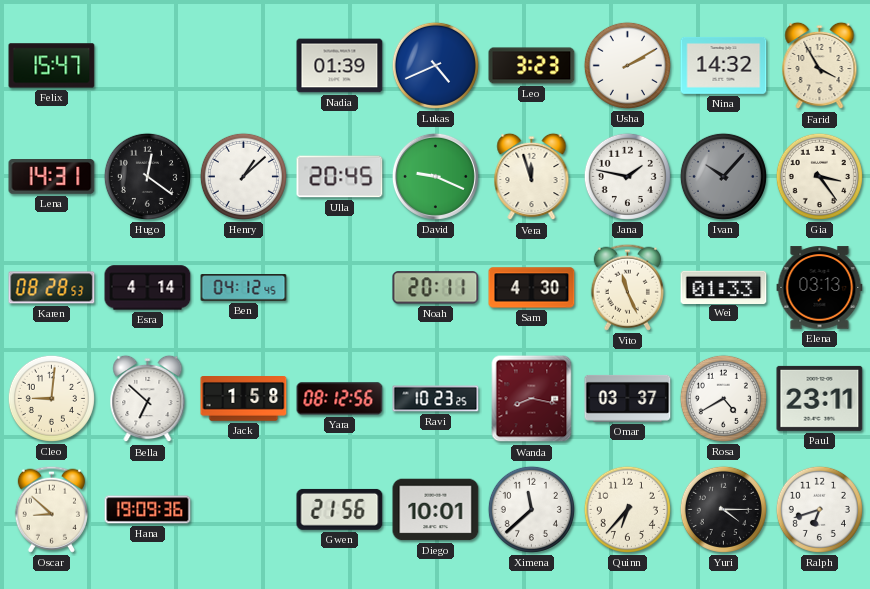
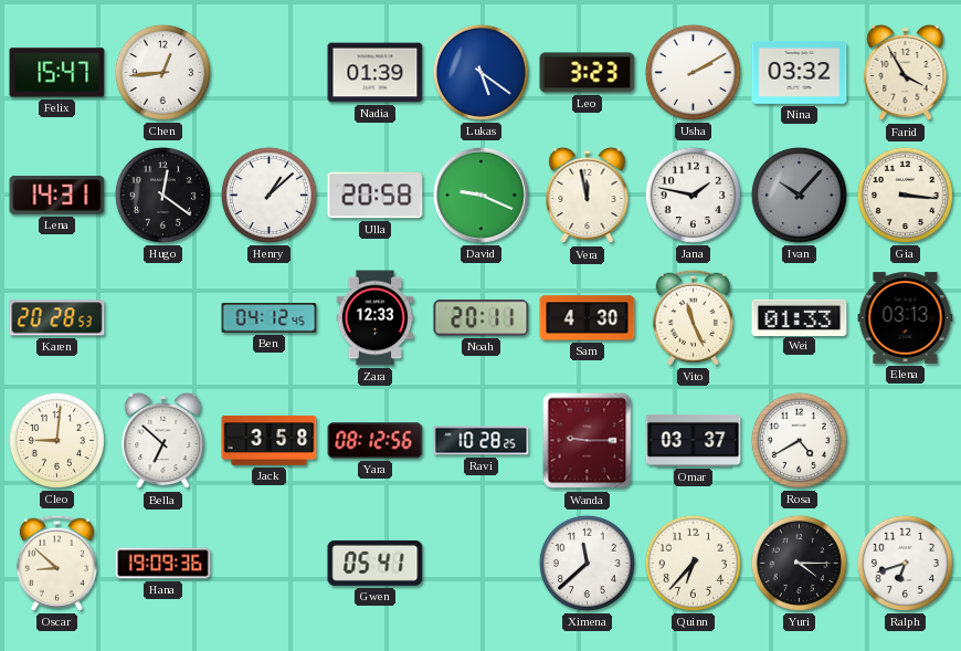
Chen: none -> 12:44
Lukas: 4:41 -> 5:21
Nina: 14:32 -> 03:32
Ulla: 20:45 -> 20:58
Vera: 11:57 -> 11:58
Gia: 3:24 -> 3:16
Karen: 08:28 -> 20:28
Esra: 4:14 -> none
Zara: none -> 12:33
Jack: 1:58 -> 3:58
Ravi: 10:23 -> 10:28
Wanda: 8:17 -> 9:15
Paul: 23:11 -> none
Gwen: 21:56 -> 05:41
Diego: 10:01 -> none
